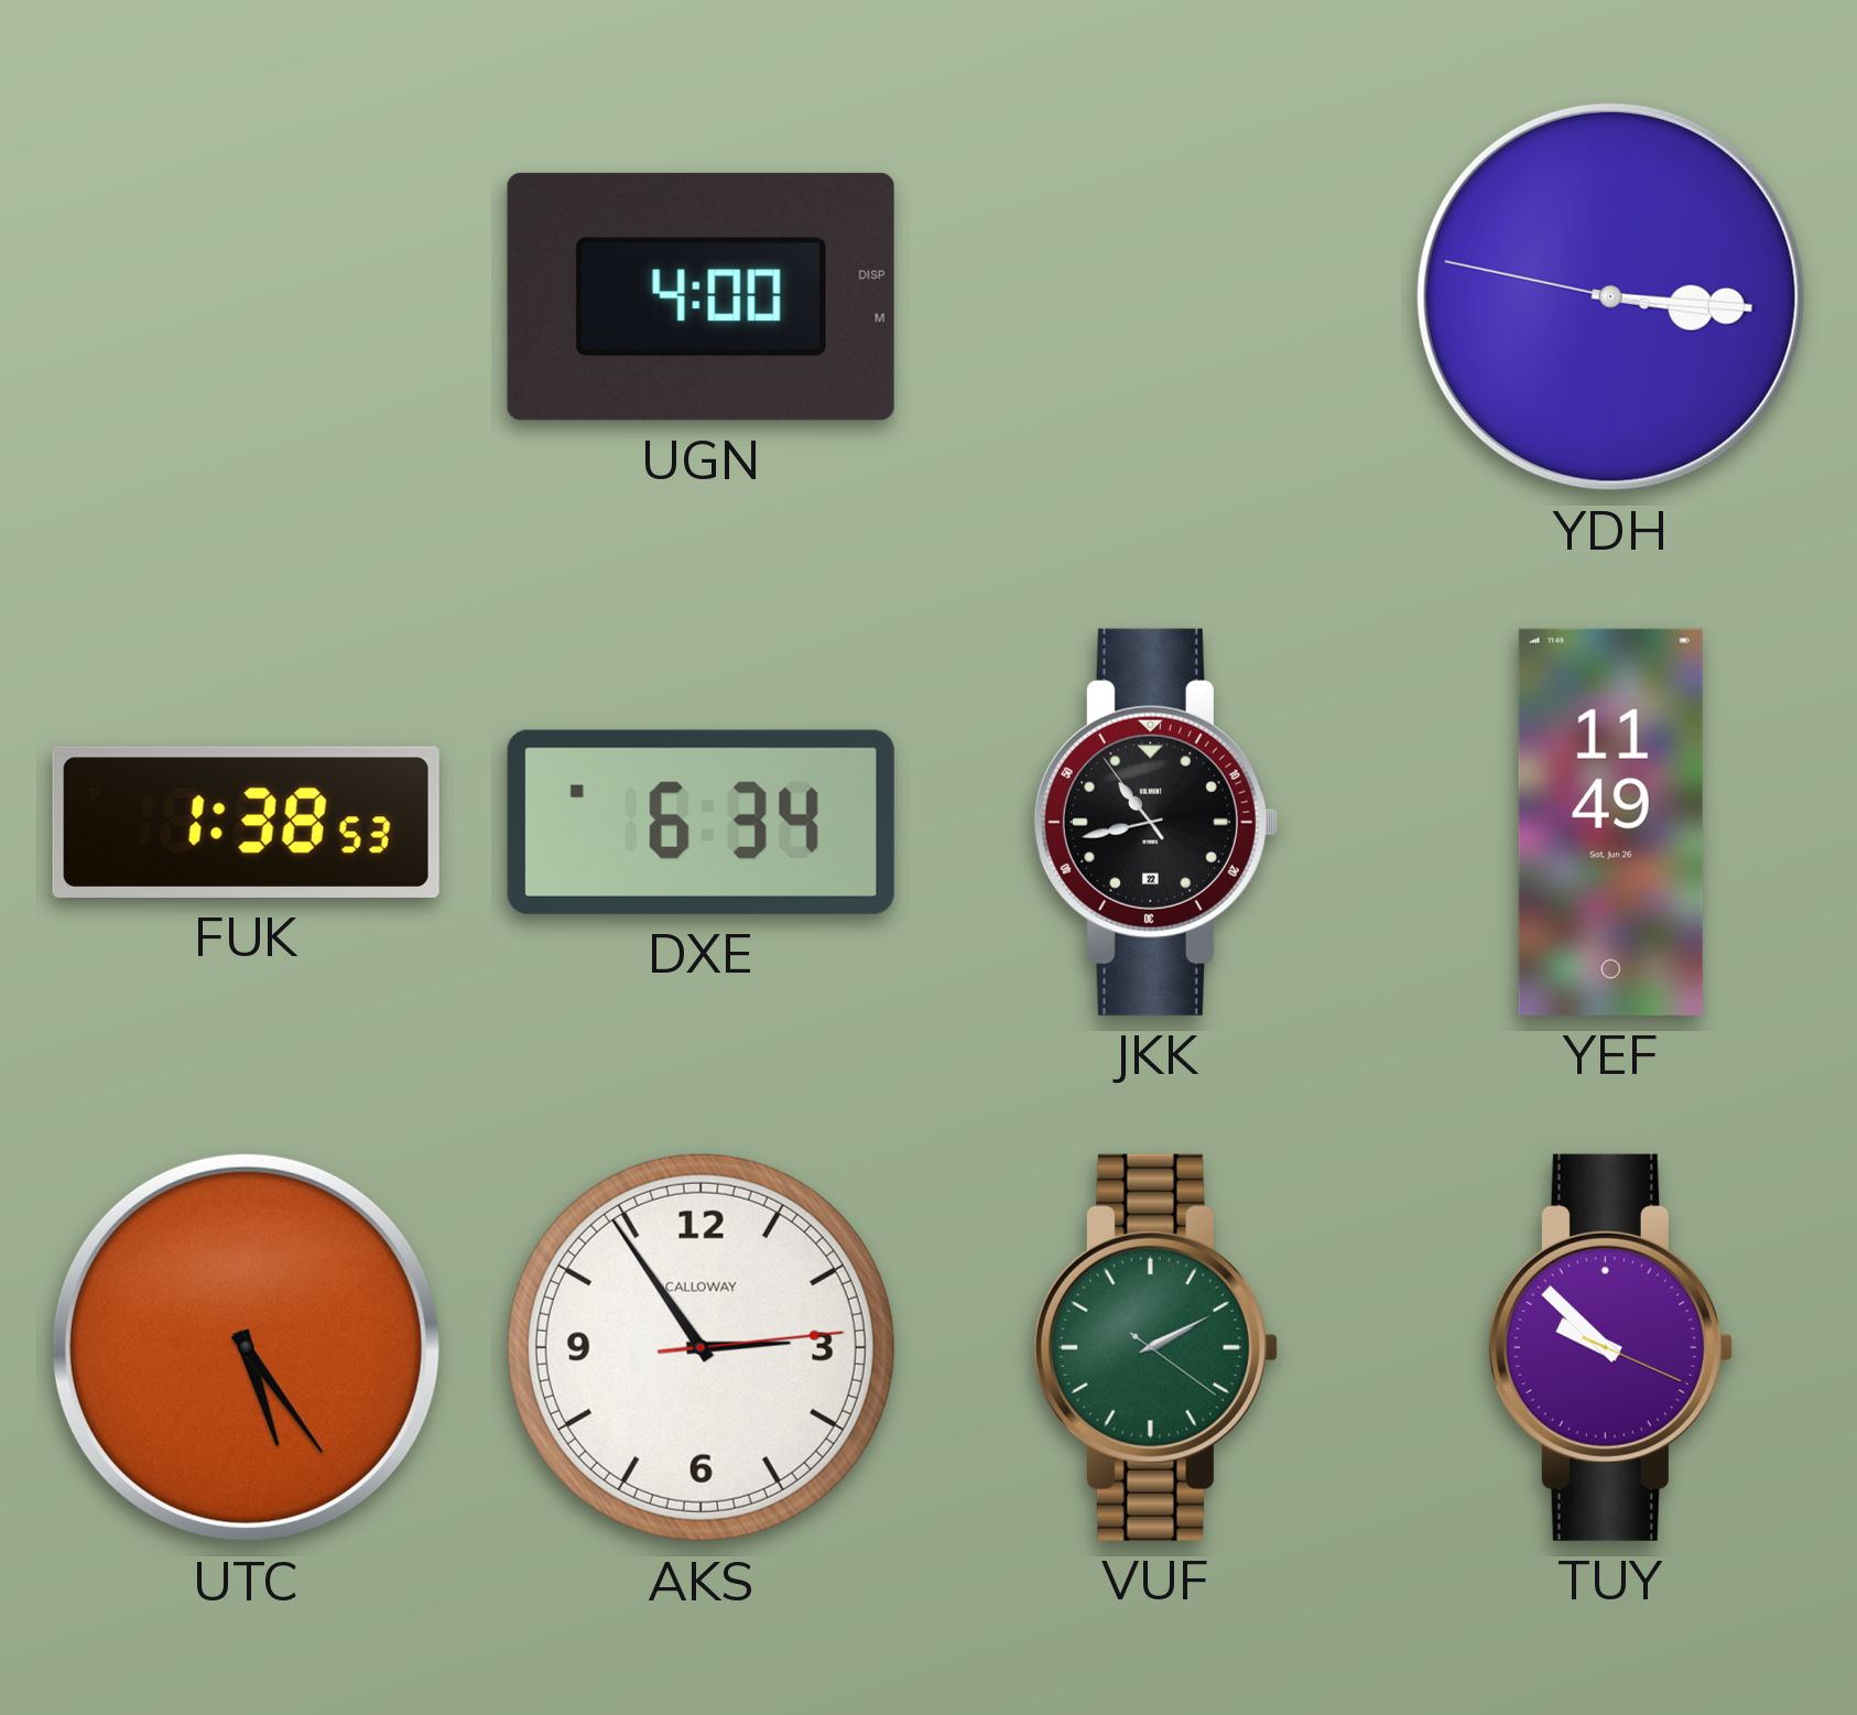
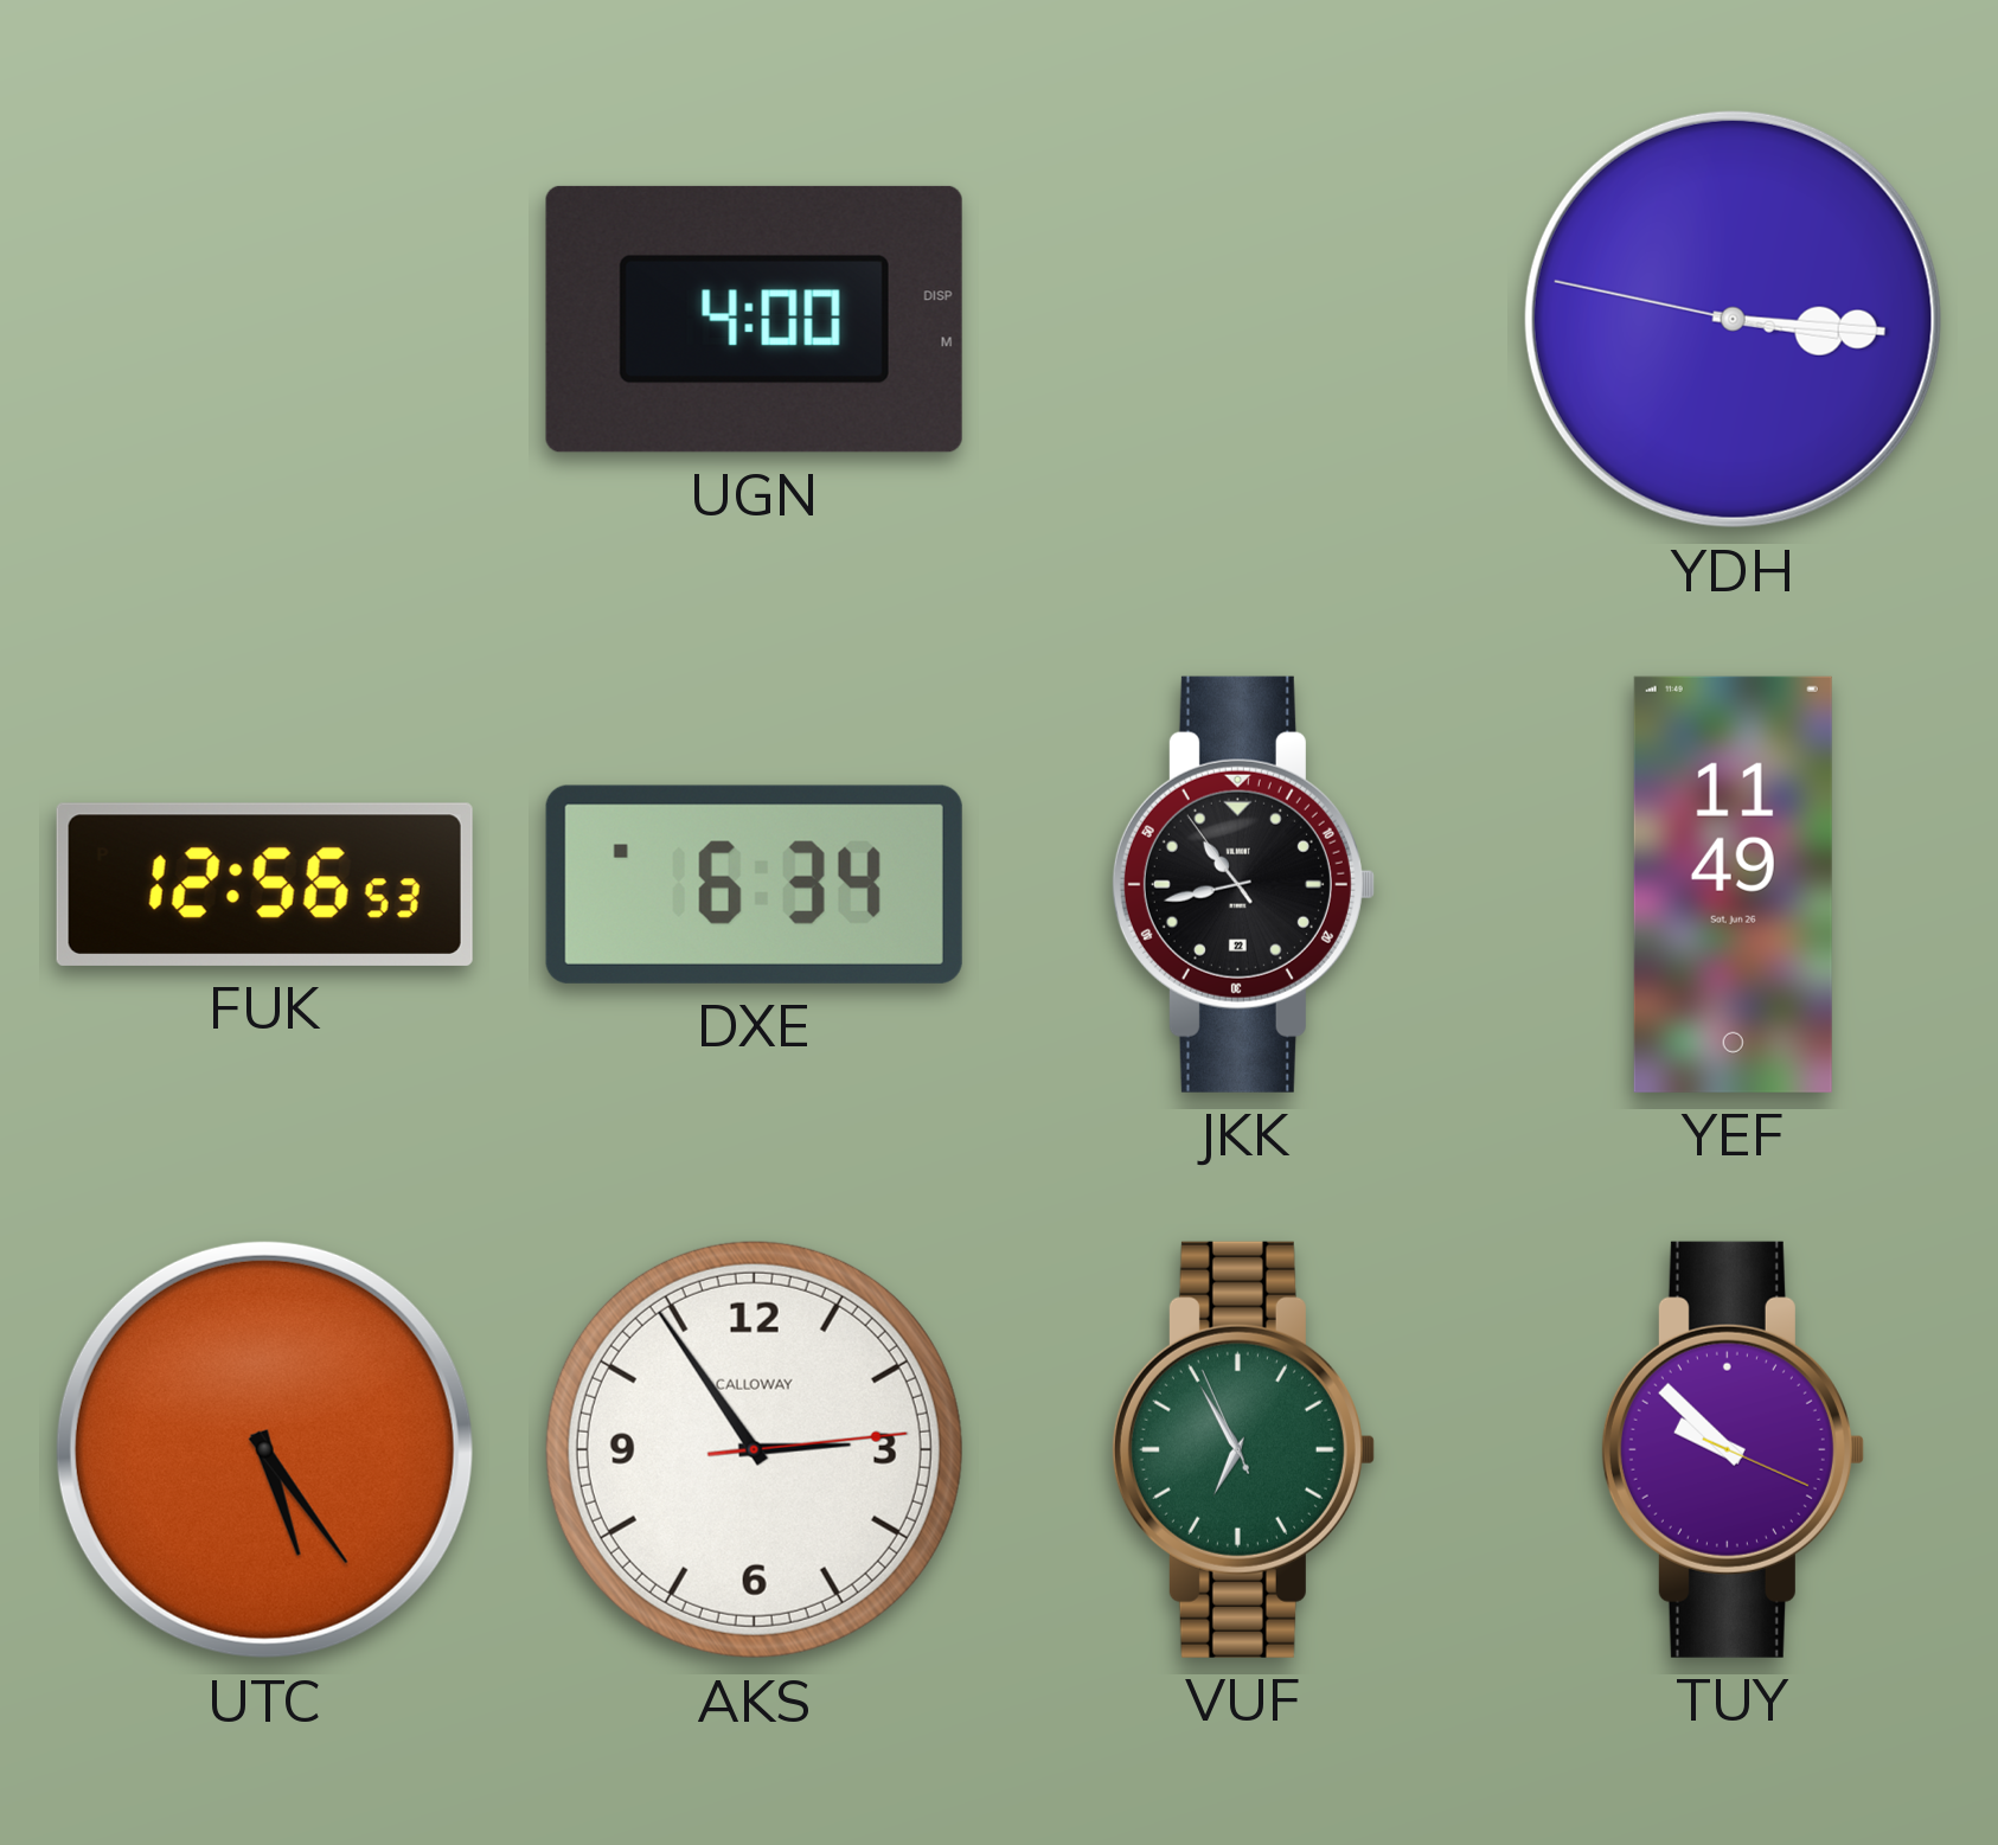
FUK: 1:38 -> 12:56
VUF: 2:10 -> 6:54
